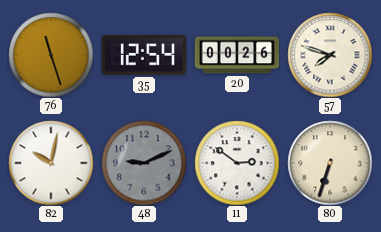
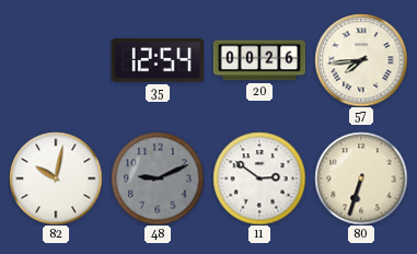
76: 11:27 -> none
57: 7:48 -> 7:44
